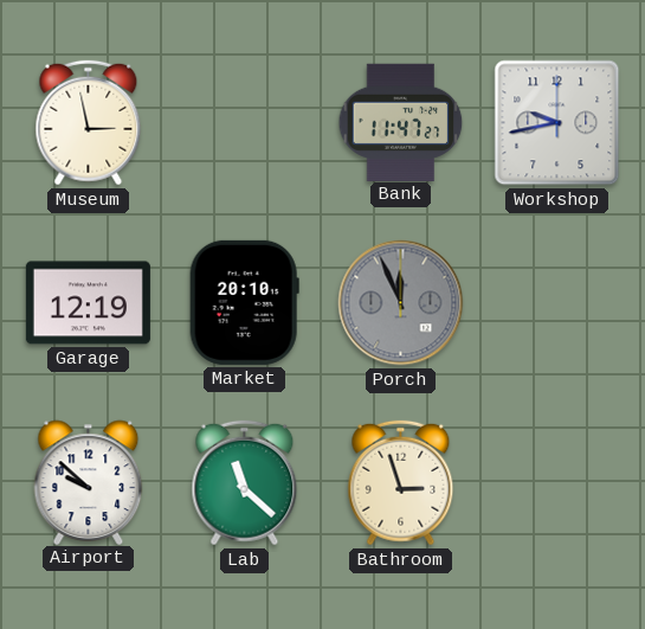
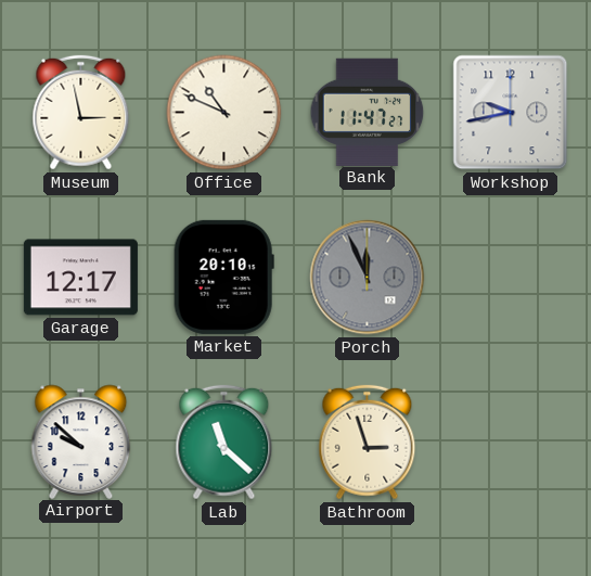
Office: none -> 10:49
Garage: 12:19 -> 12:17
